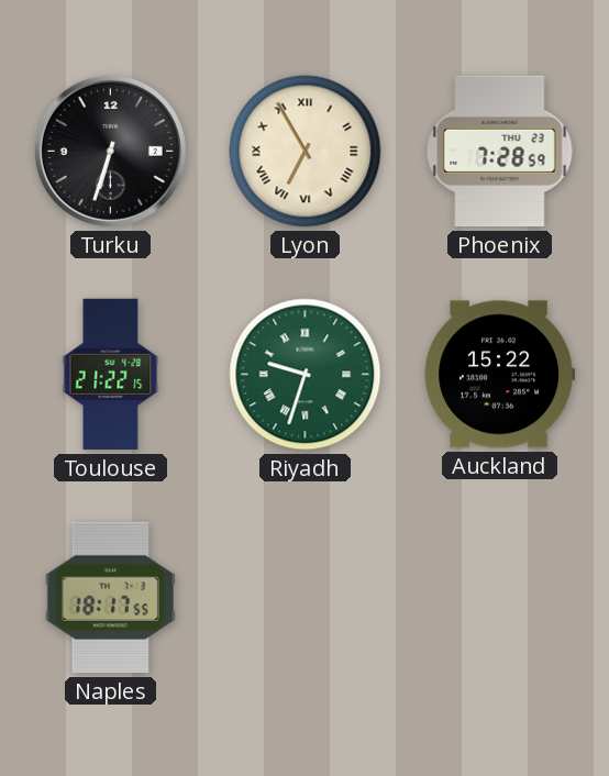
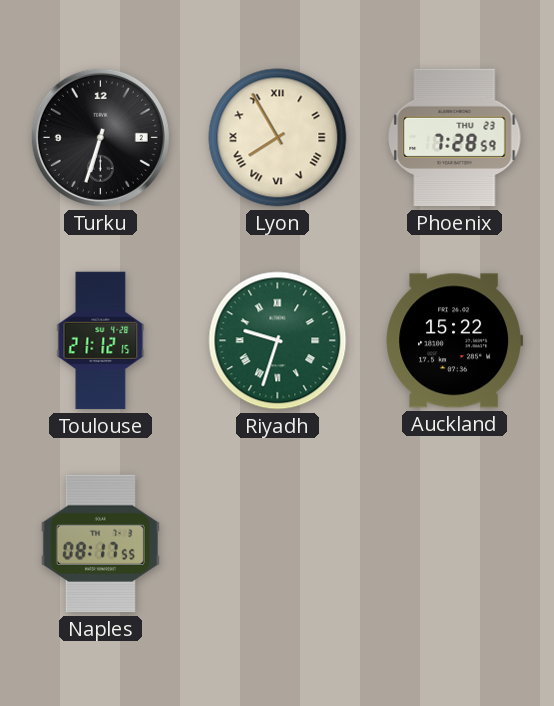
Lyon: 6:55 -> 7:55
Toulouse: 21:22 -> 21:12
Naples: 18:17 -> 08:17
